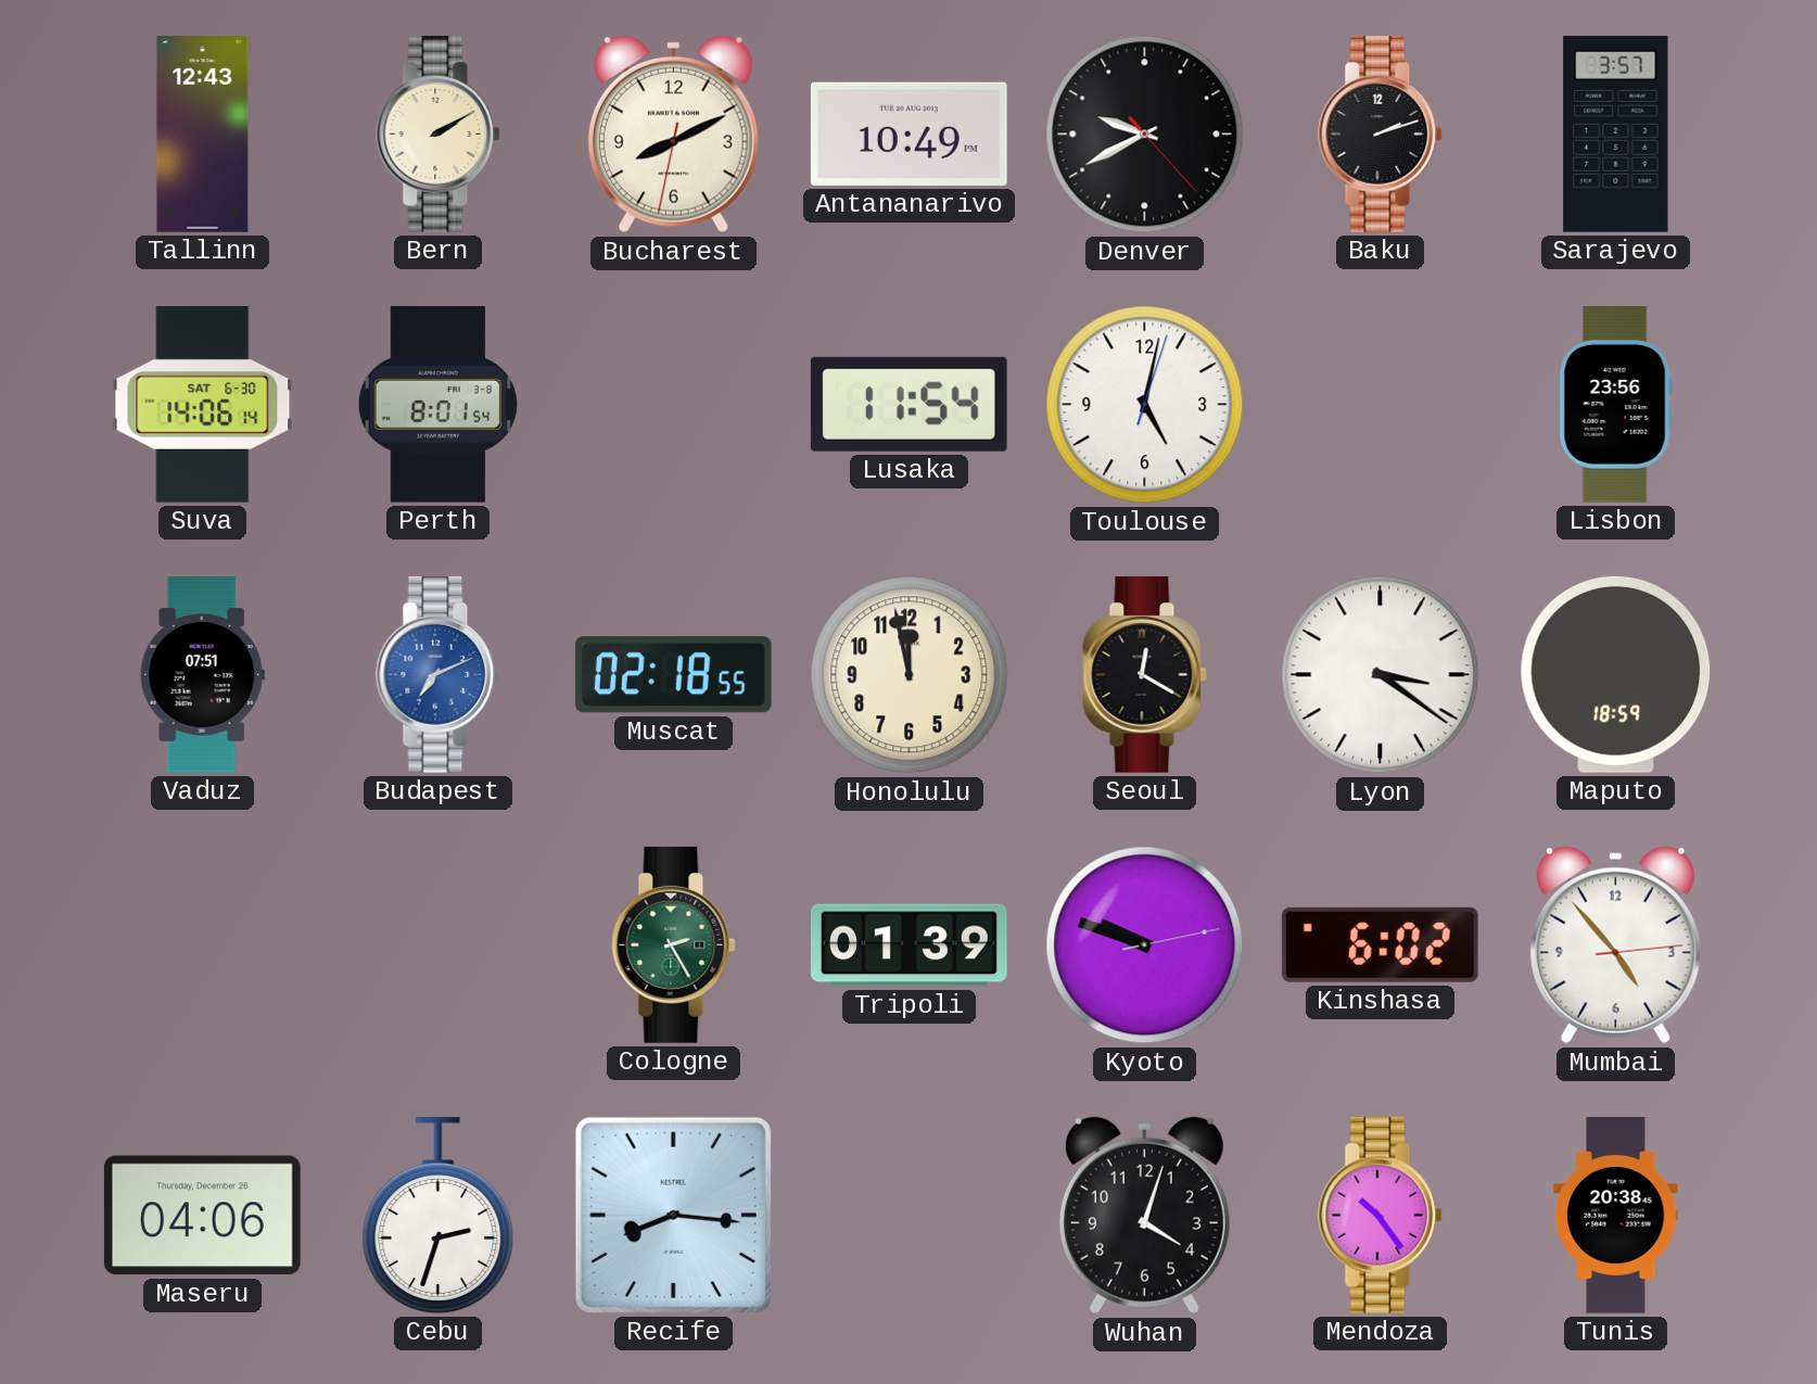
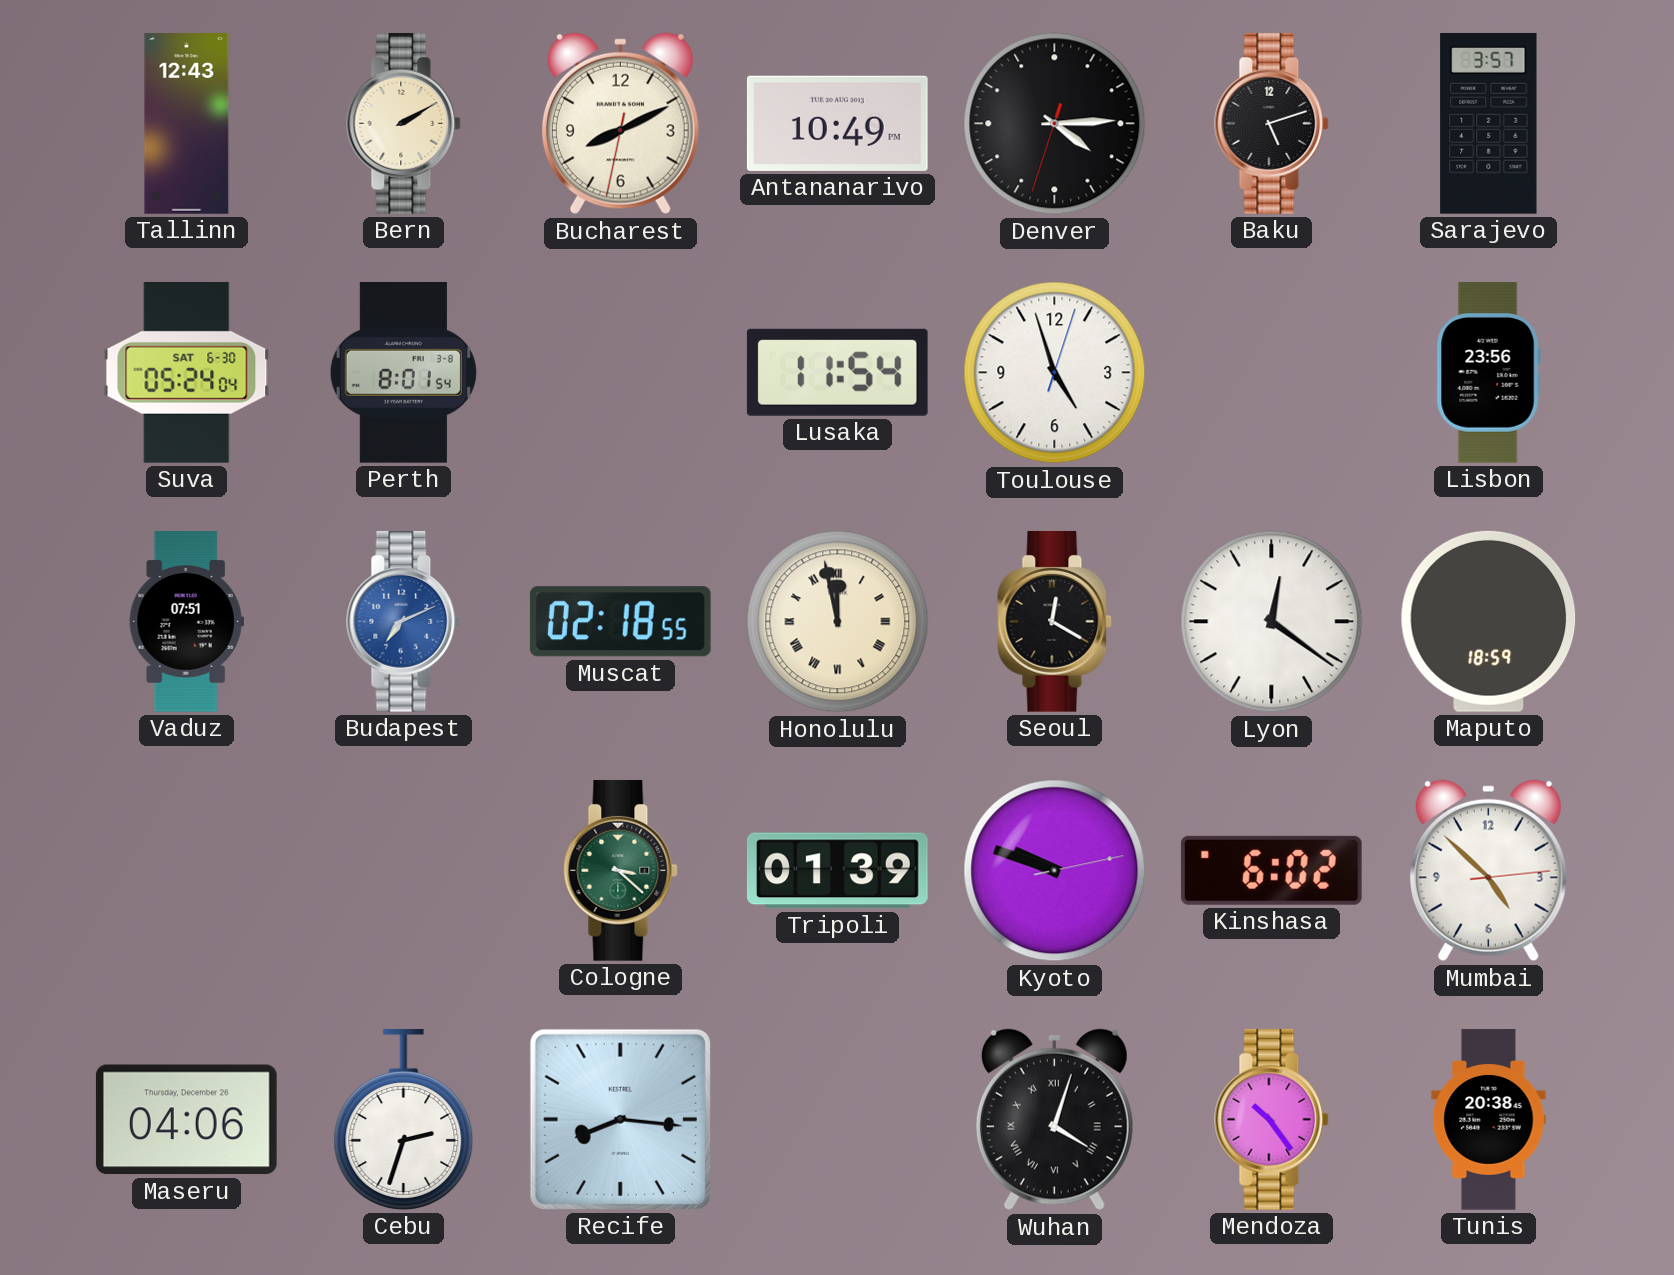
Denver: 9:40 -> 4:14
Baku: 2:12 -> 5:12
Suva: 14:06 -> 05:24
Toulouse: 5:02 -> 4:57
Honolulu numerals: Arabic -> Roman
Lyon: 3:21 -> 12:21
Cologne: 2:25 -> 3:22
Mumbai: 4:53 -> 4:52
Wuhan numerals: Arabic -> Roman
